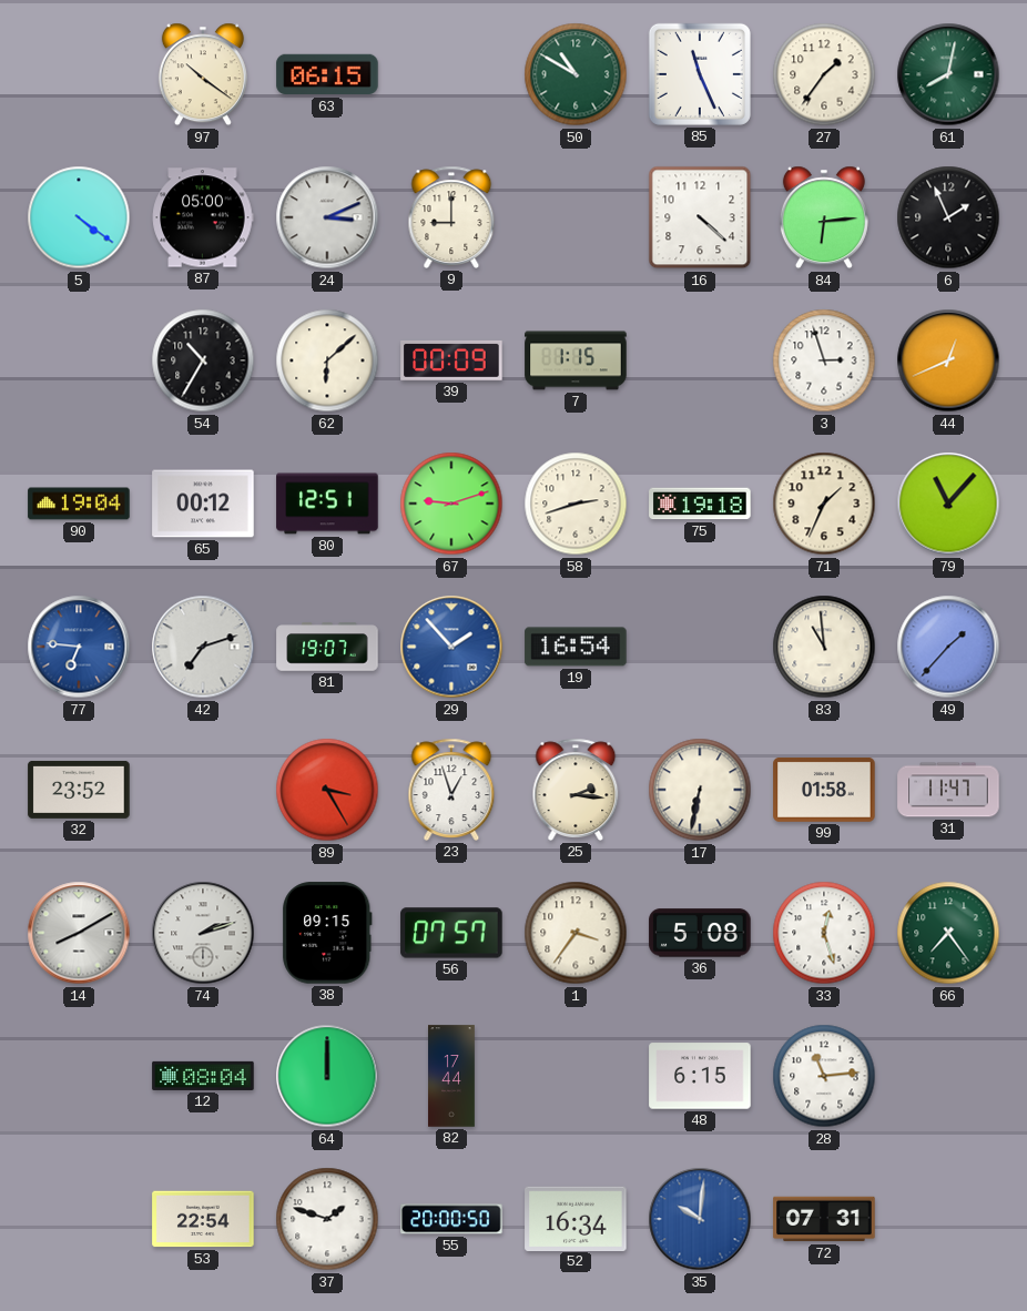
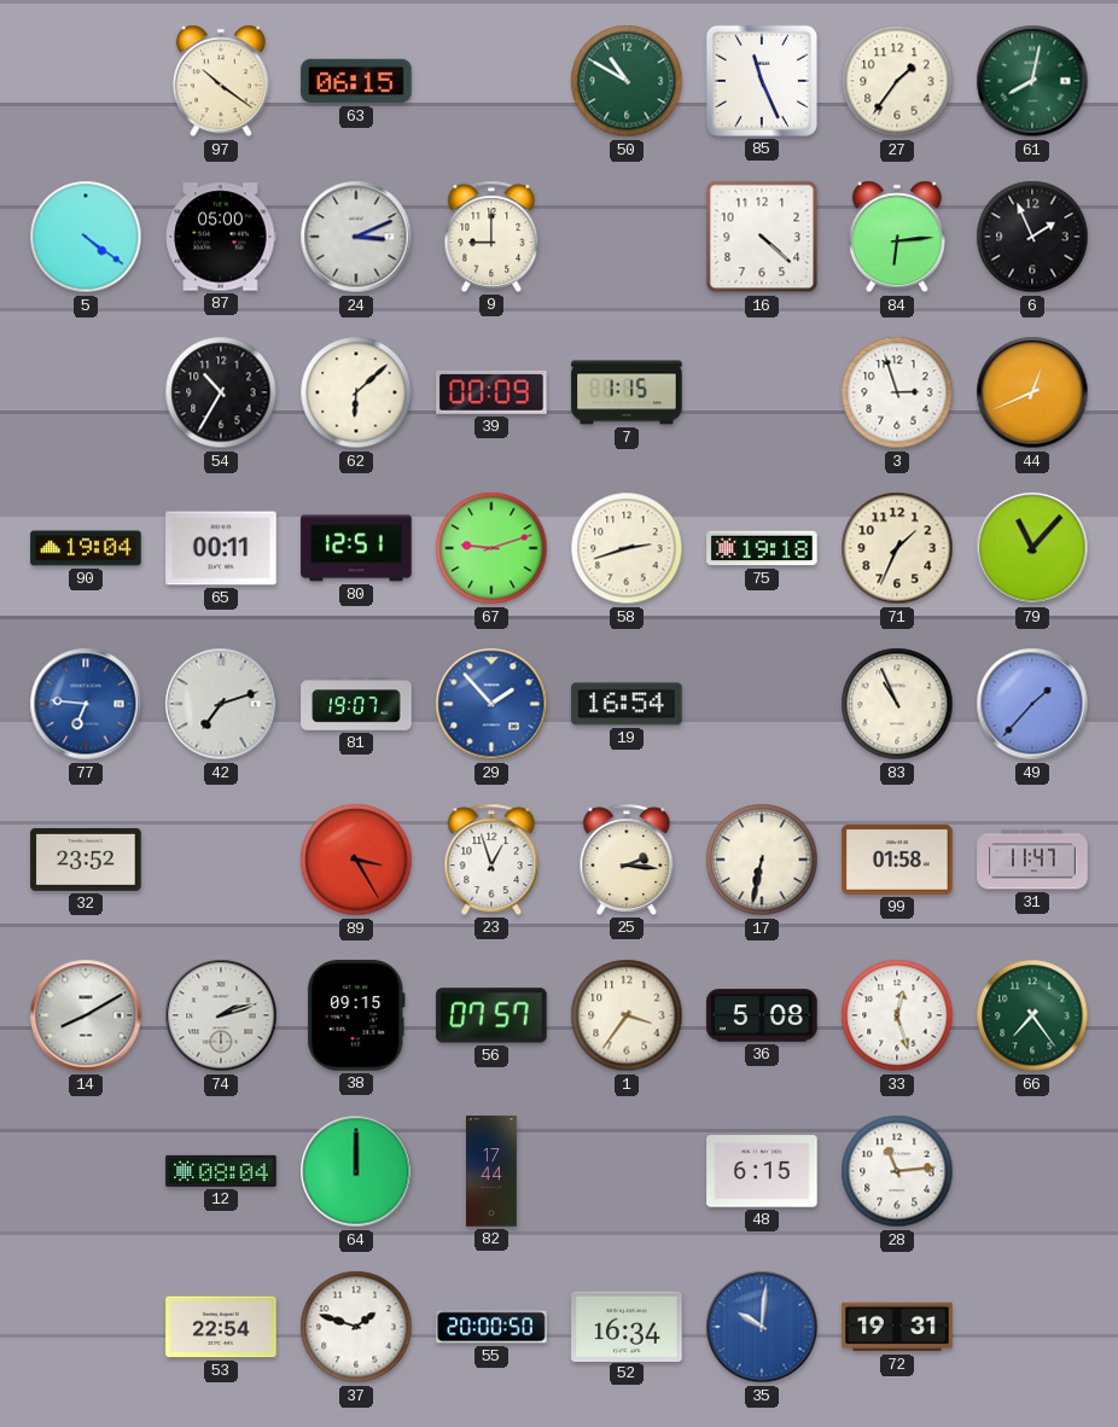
65: 00:12 -> 00:11
83: 10:59 -> 10:56
72: 07:31 -> 19:31
